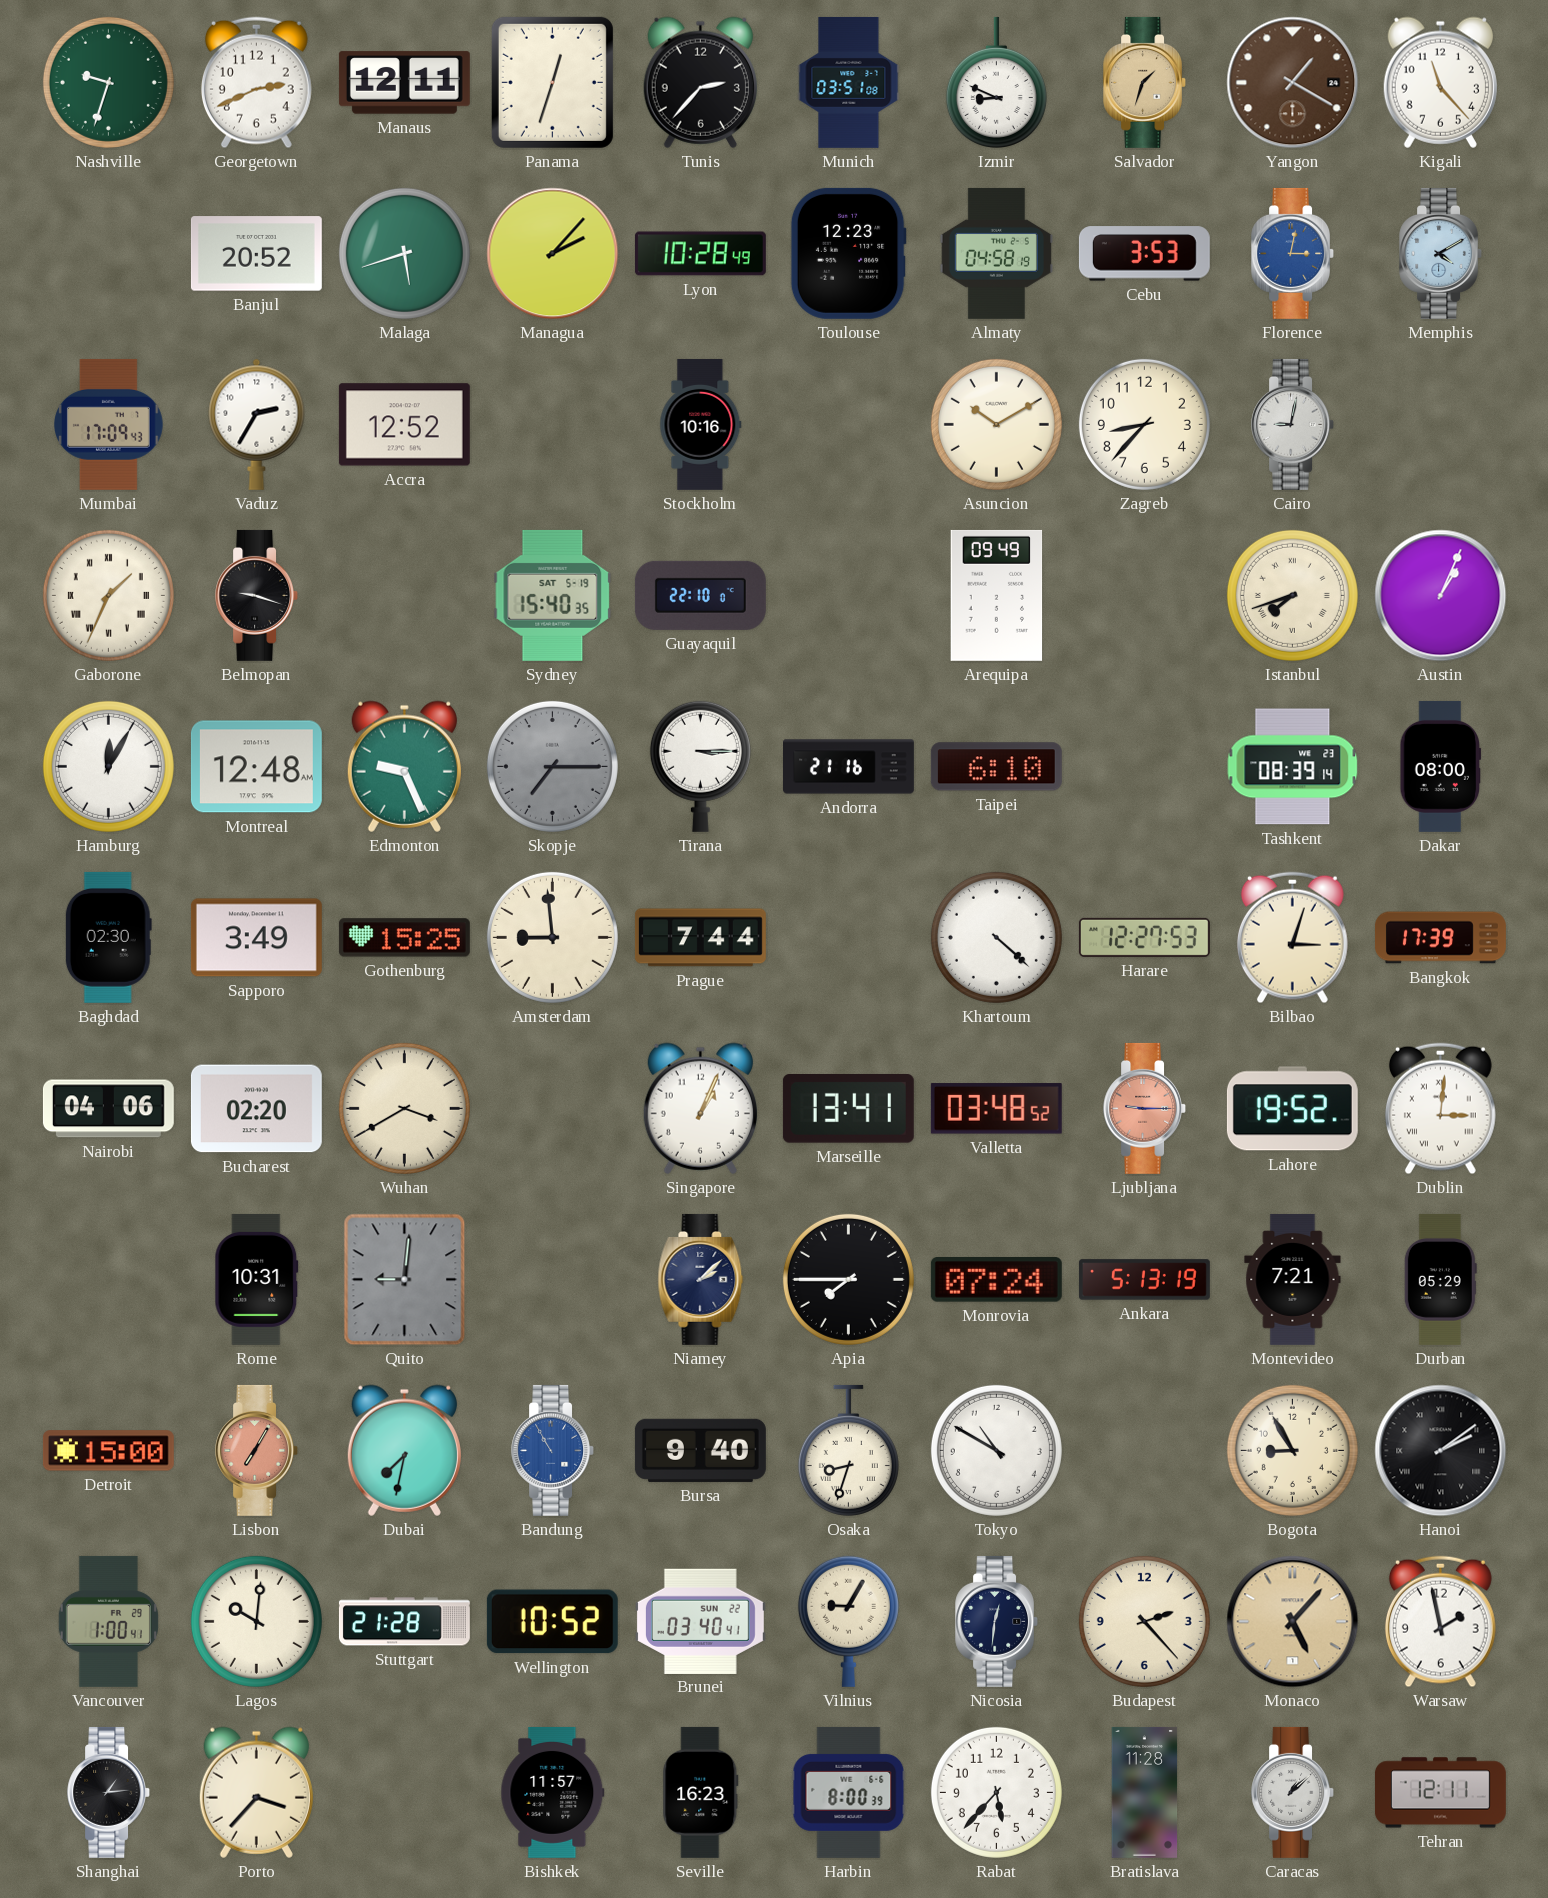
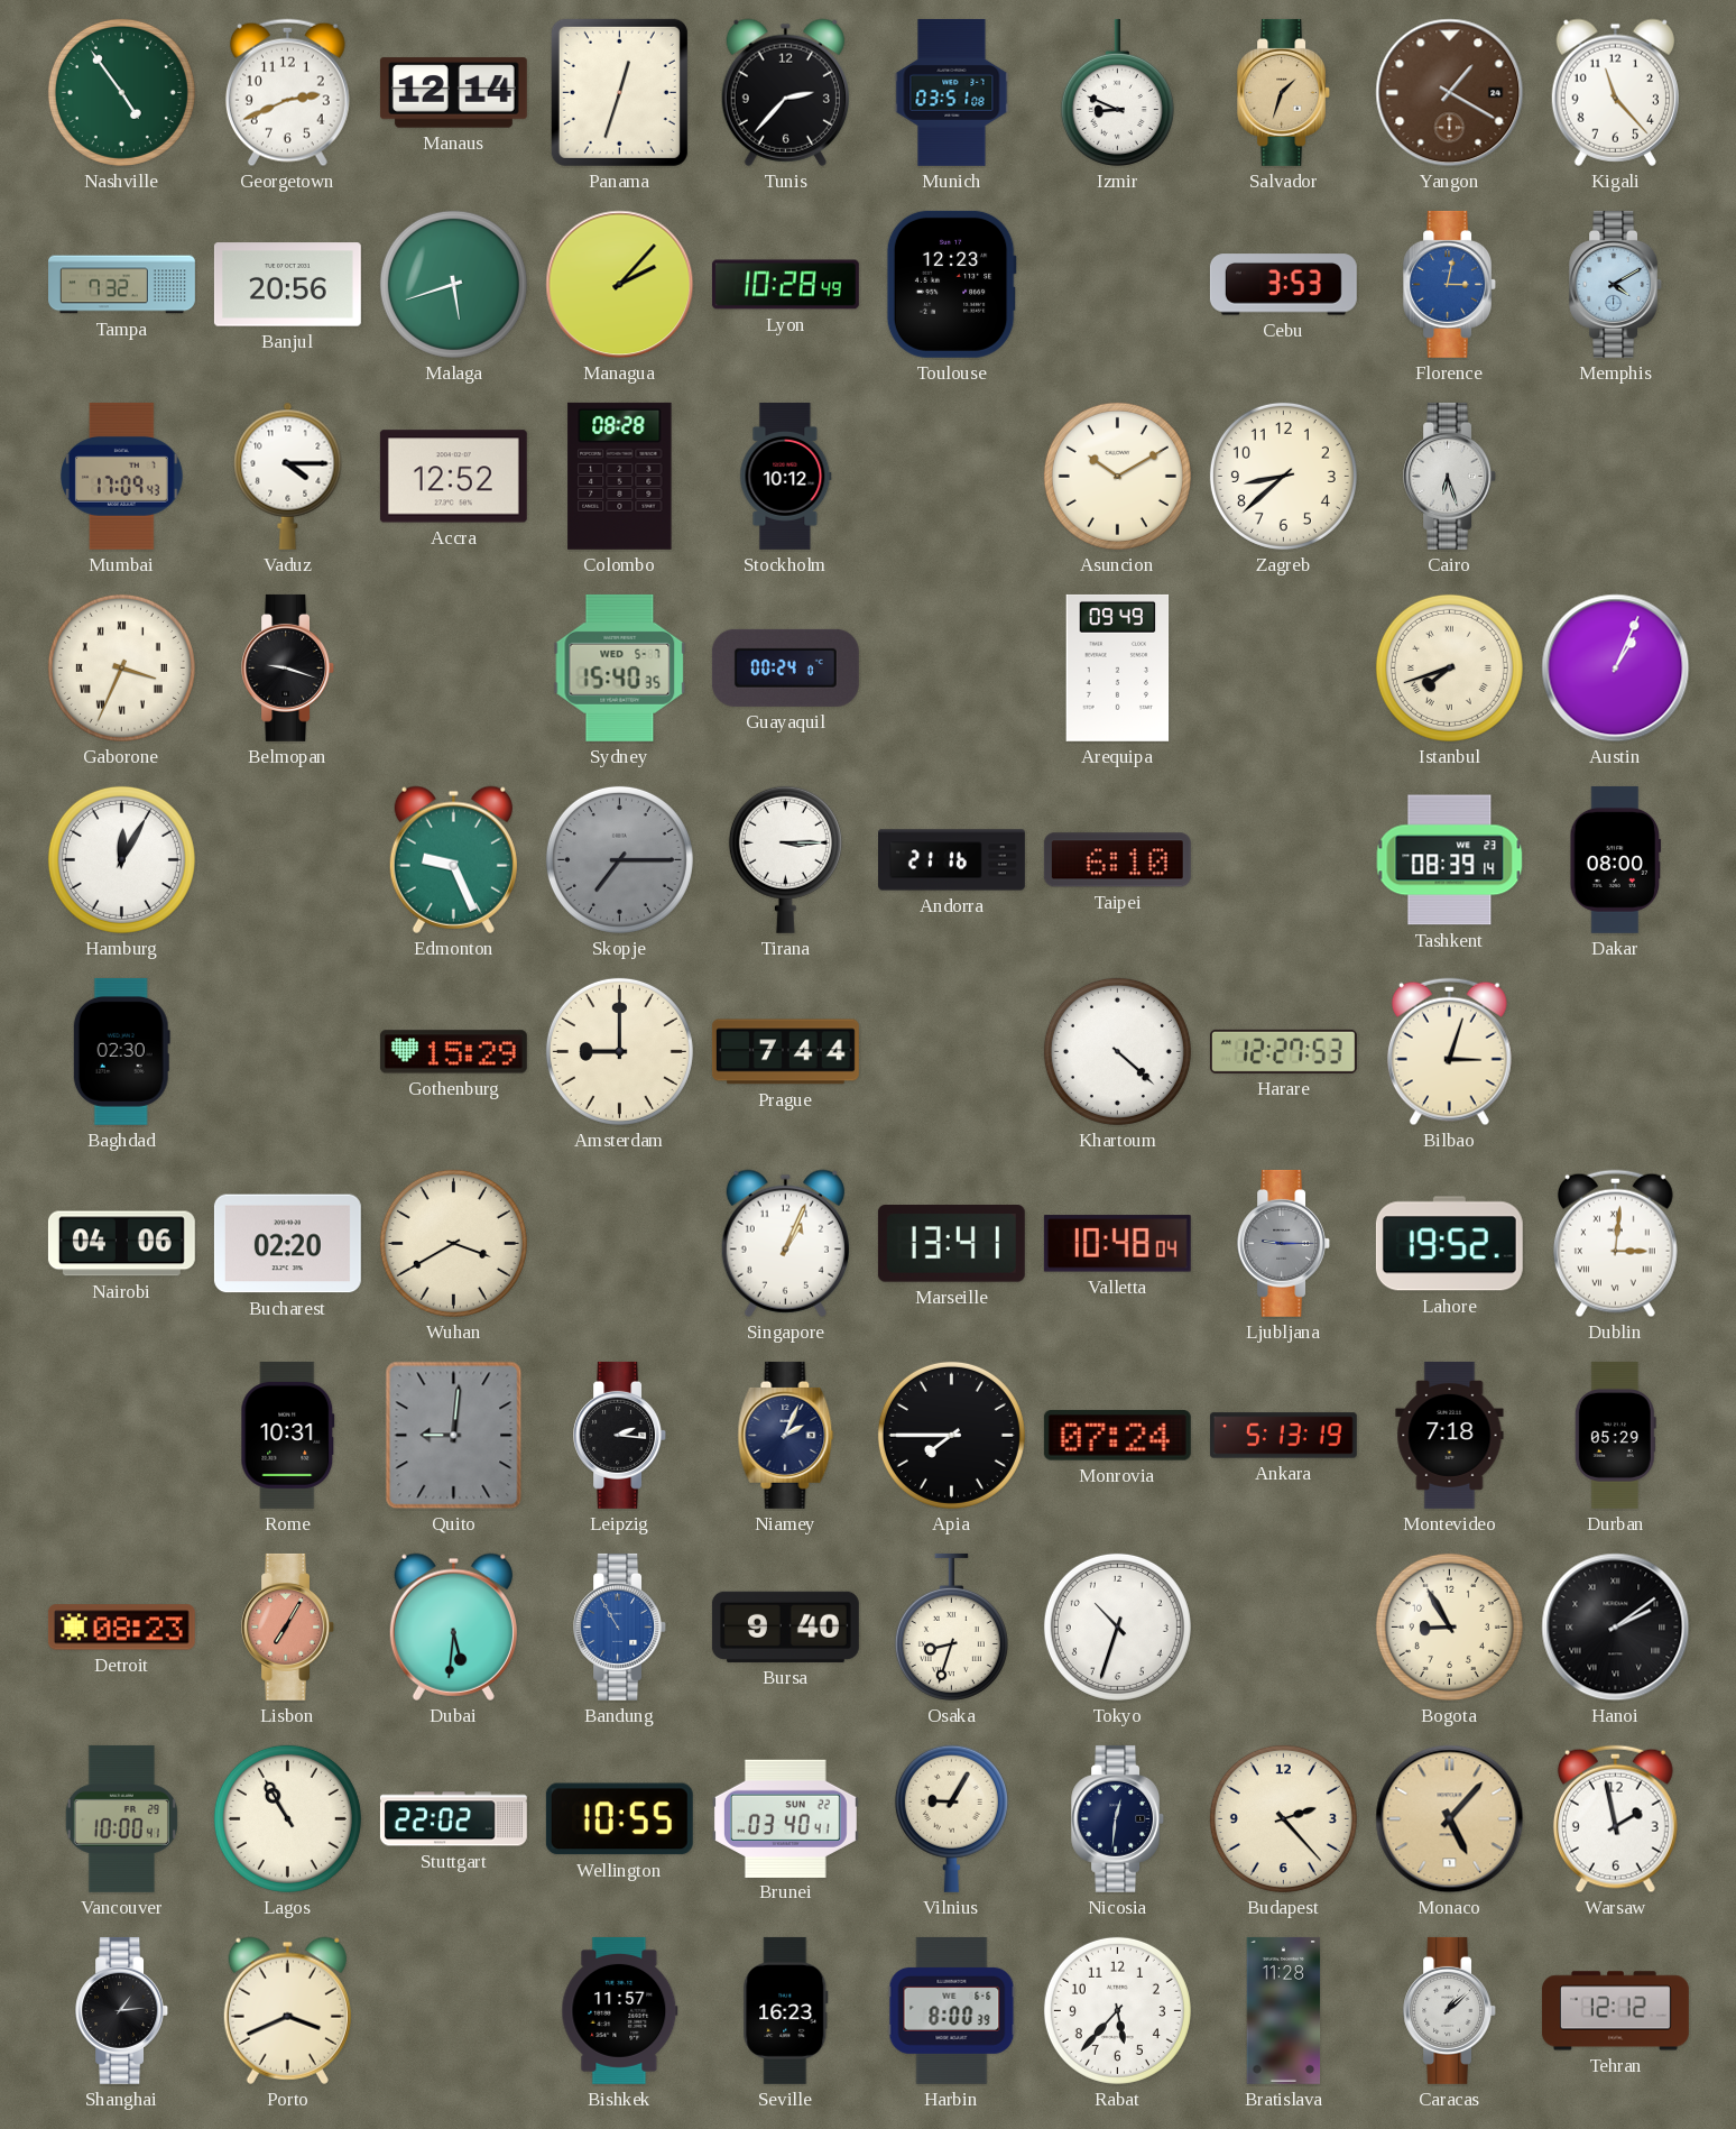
Nashville: 9:33 -> 4:54
Manaus: 12:11 -> 12:14
Tampa: none -> 7:32
Banjul: 20:52 -> 20:56
Almaty: 04:58 -> none
Vaduz: 2:35 -> 4:15
Colombo: none -> 08:28
Stockholm: 10:16 -> 10:12
Zagreb: 8:37 -> 8:38
Cairo: 9:02 -> 6:27
Gaborone: 1:34 -> 3:34
Sydney date: SAT 5-19 -> WED 5-7
Guayaquil: 22:10 -> 00:24
Montreal: 12:48 -> none
Sapporo: 3:49 -> none
Gothenburg: 15:25 -> 15:29
Amsterdam: 8:59 -> 9:00
Bangkok: 17:39 -> none
Valletta: 03:48 -> 10:48
Ljubljana dial: salmon -> grey
Leipzig: none -> 2:16
Niamey: 2:08 -> 2:04
Montevideo: 7:21 -> 7:18
Detroit: 15:00 -> 08:23
Dubai: 7:32 -> 5:31
Tokyo: 10:50 -> 10:33
Vancouver: 1:00 -> 10:00
Lagos: 10:01 -> 10:55
Stuttgart: 21:28 -> 22:02
Wellington: 10:52 -> 10:55
Porto: 3:37 -> 3:41
Tehran: 12:11 -> 12:12
